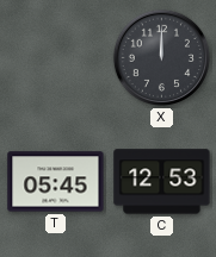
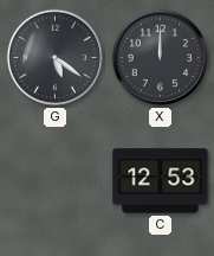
G: none -> 5:21
T: 05:45 -> none
